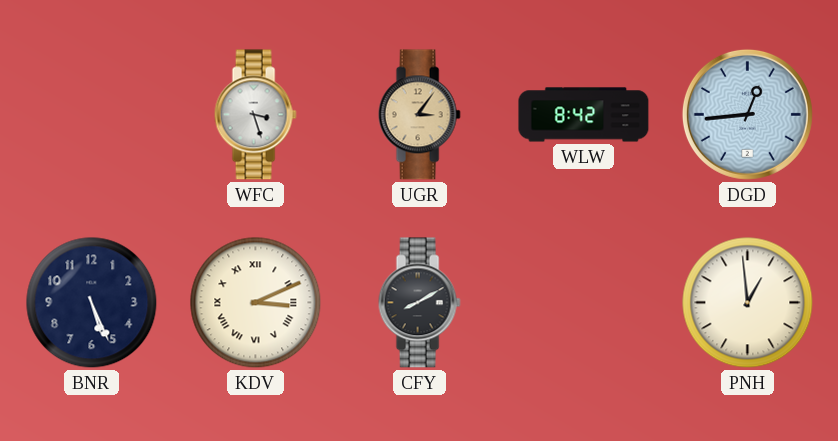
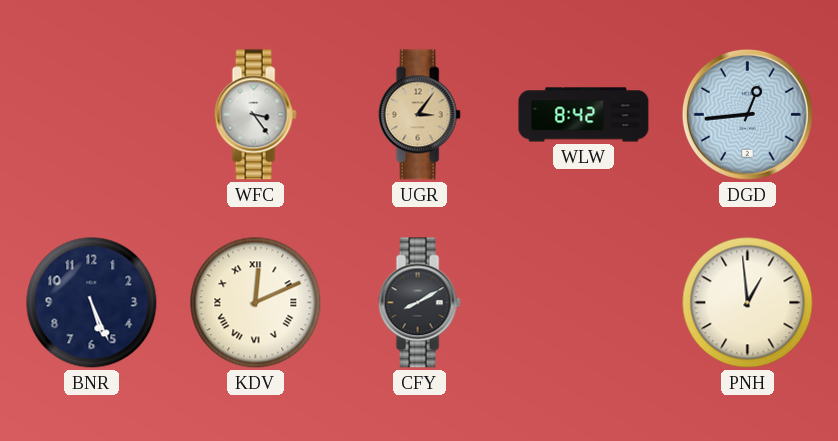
WFC: 3:27 -> 3:24
KDV: 3:11 -> 12:11
